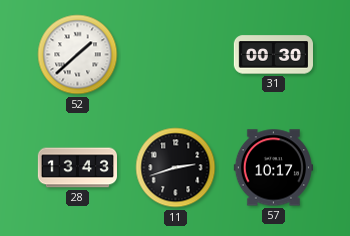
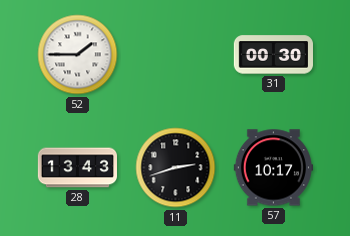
52: 1:38 -> 1:45
